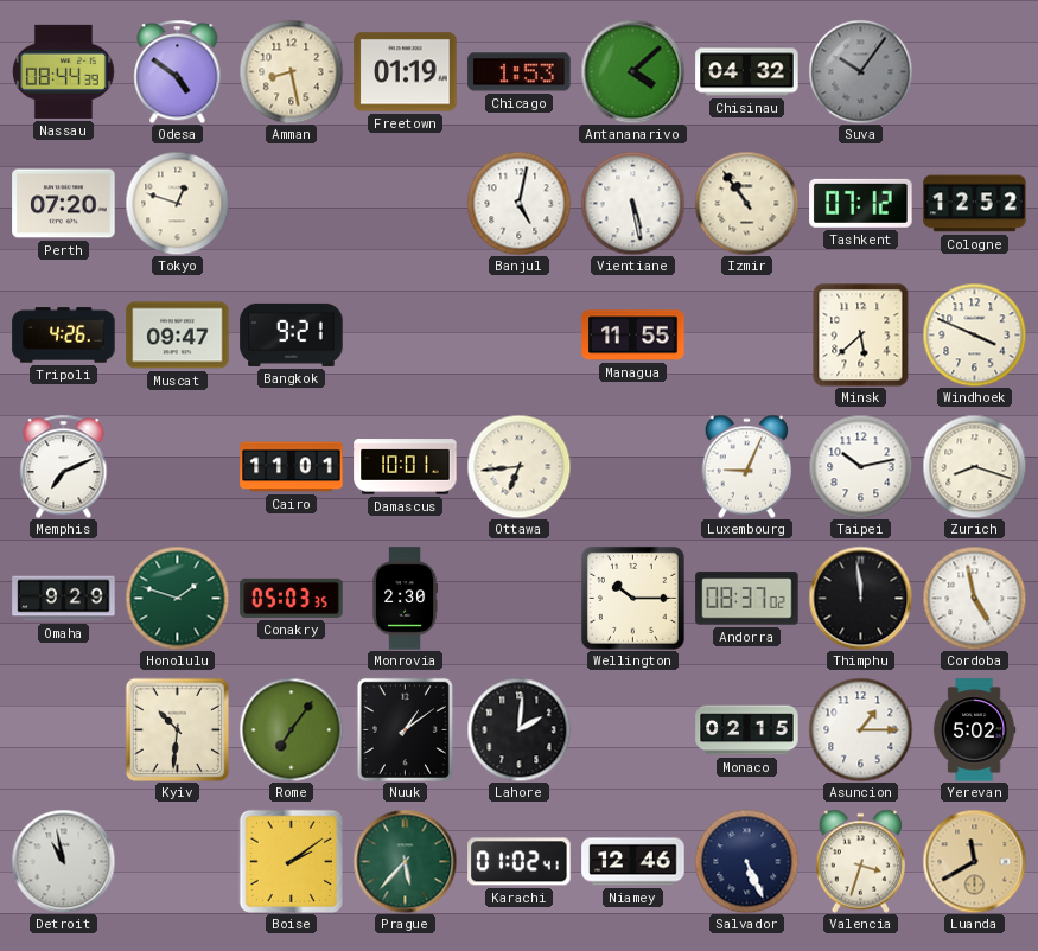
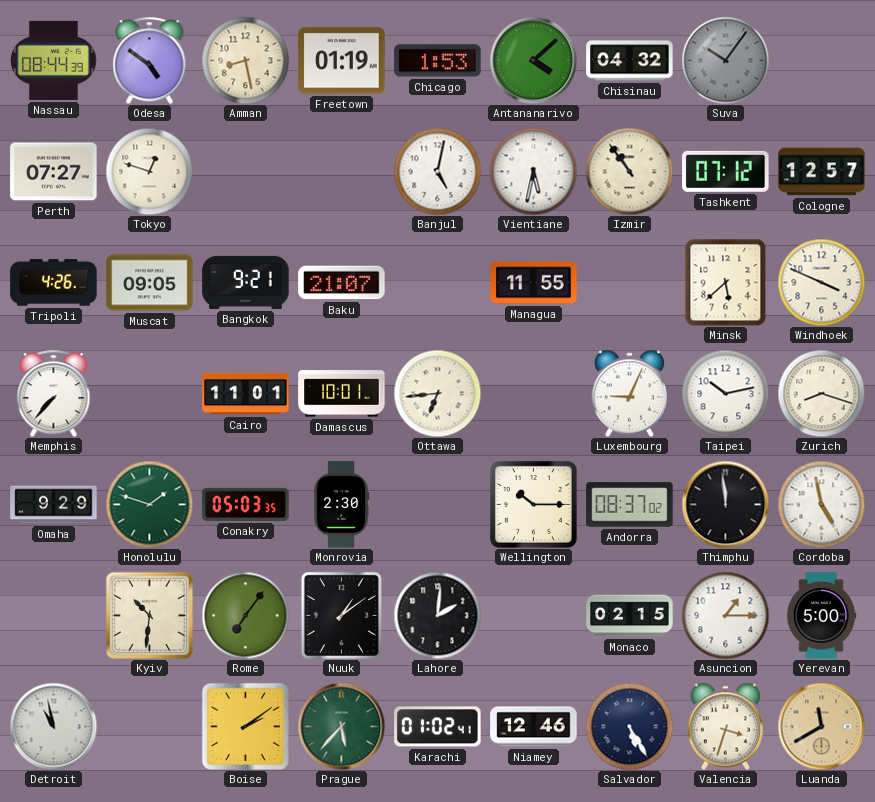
Perth: 07:20 -> 07:27
Vientiane: 5:28 -> 5:32
Cologne: 12:52 -> 12:57
Muscat: 09:47 -> 09:05
Baku: none -> 21:07
Memphis: 7:11 -> 7:37
Yerevan: 5:02 -> 5:00
Salvador: 5:26 -> 5:25
